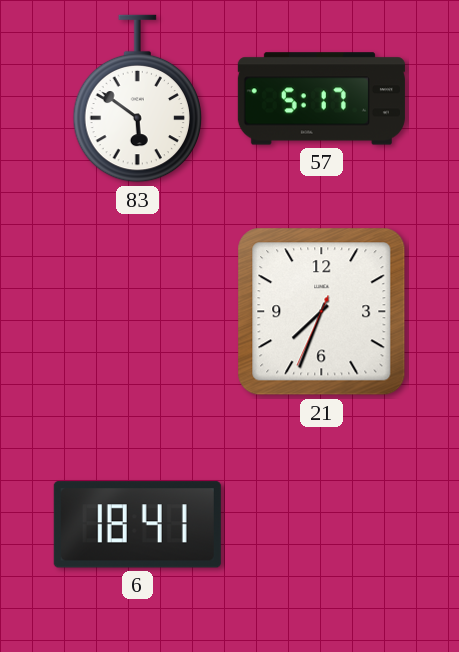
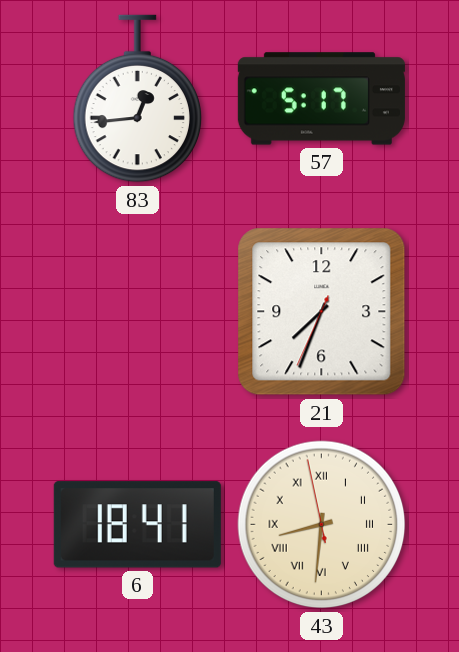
83: 5:51 -> 12:44
43: none -> 8:30
